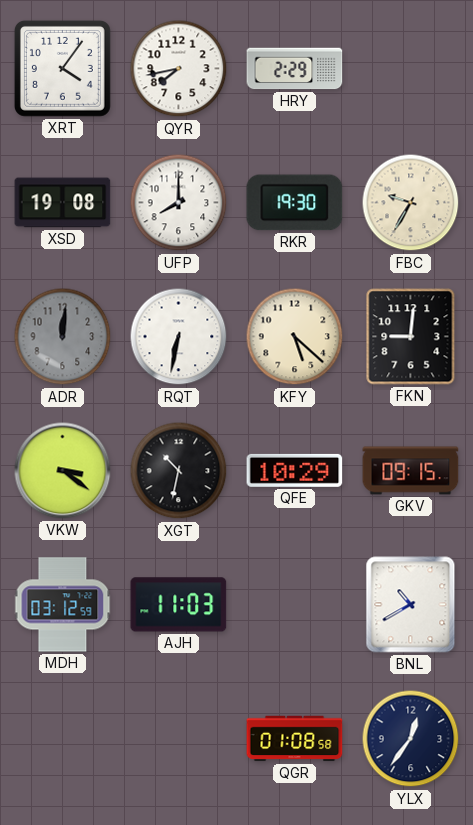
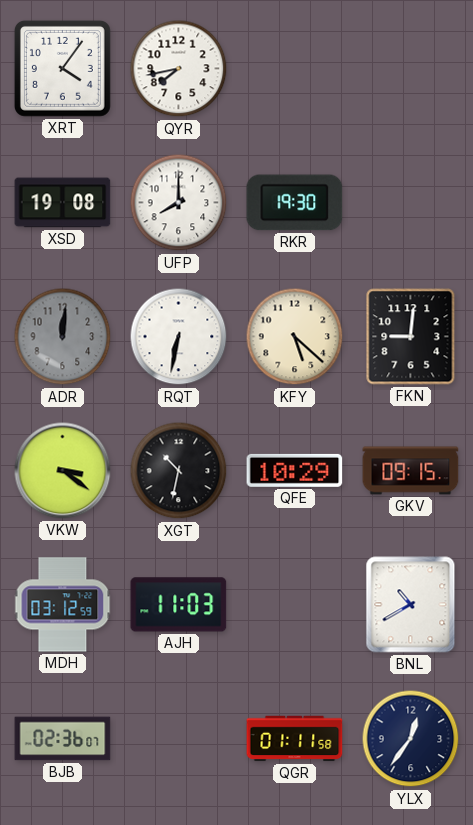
HRY: 2:29 -> none
FBC: 9:35 -> none
BJB: none -> 02:36
QGR: 01:08 -> 01:11
